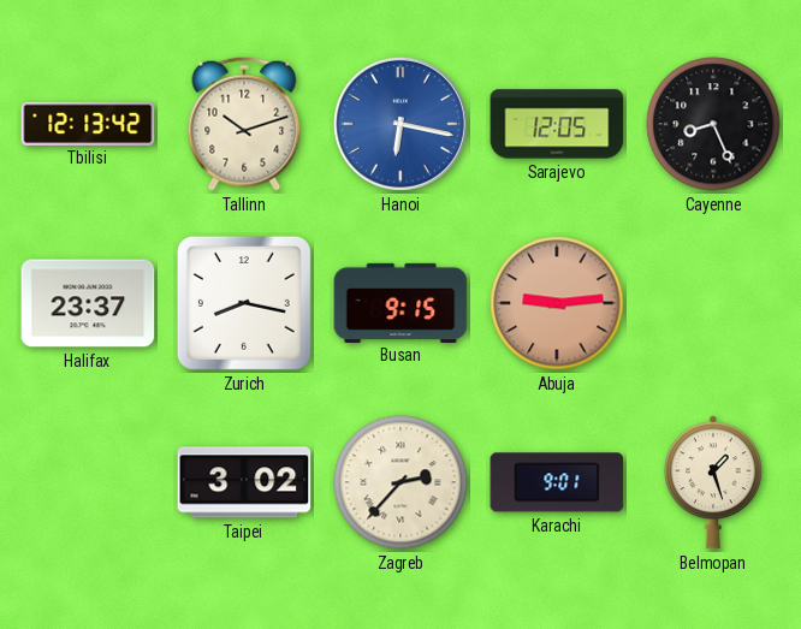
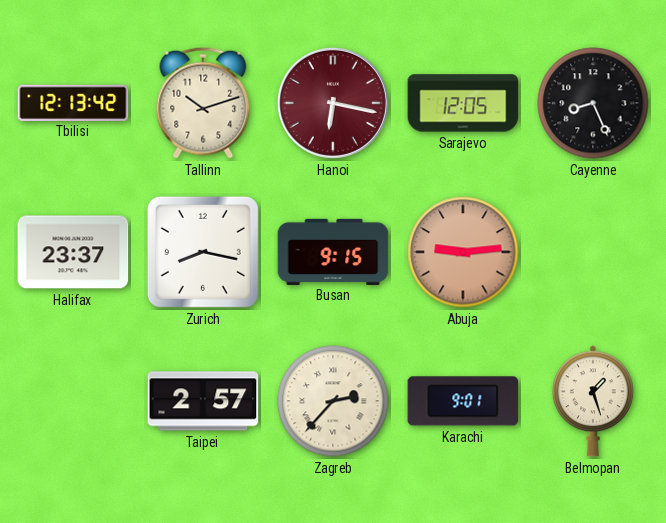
Hanoi dial: blue -> burgundy
Taipei: 3:02 -> 2:57
